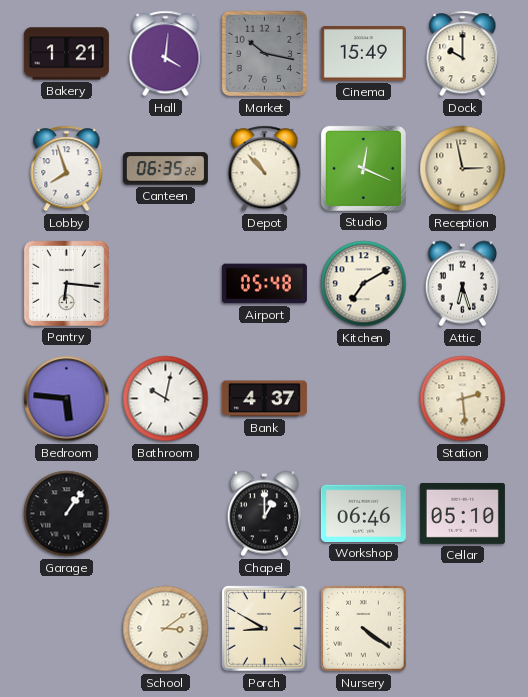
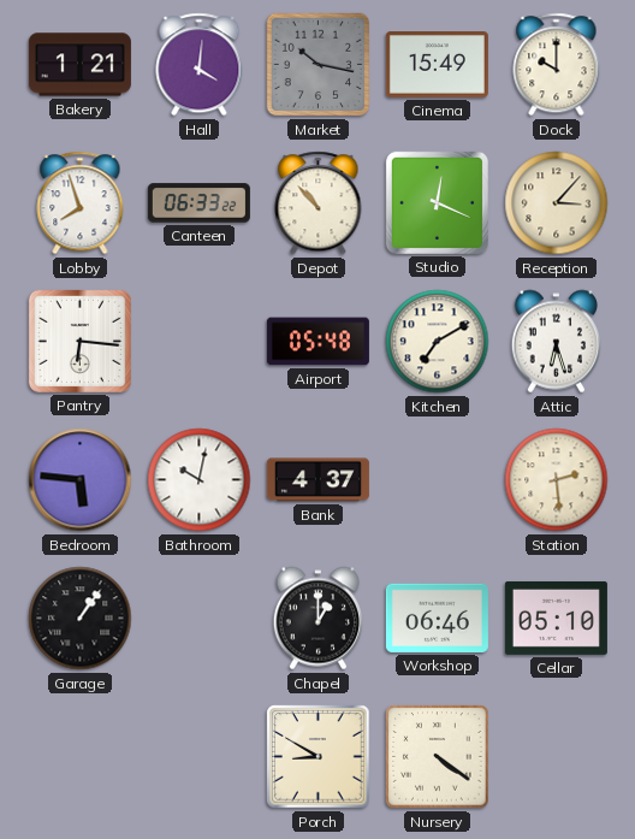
Canteen: 06:35 -> 06:33
Reception: 2:58 -> 3:07
School: 3:09 -> none
